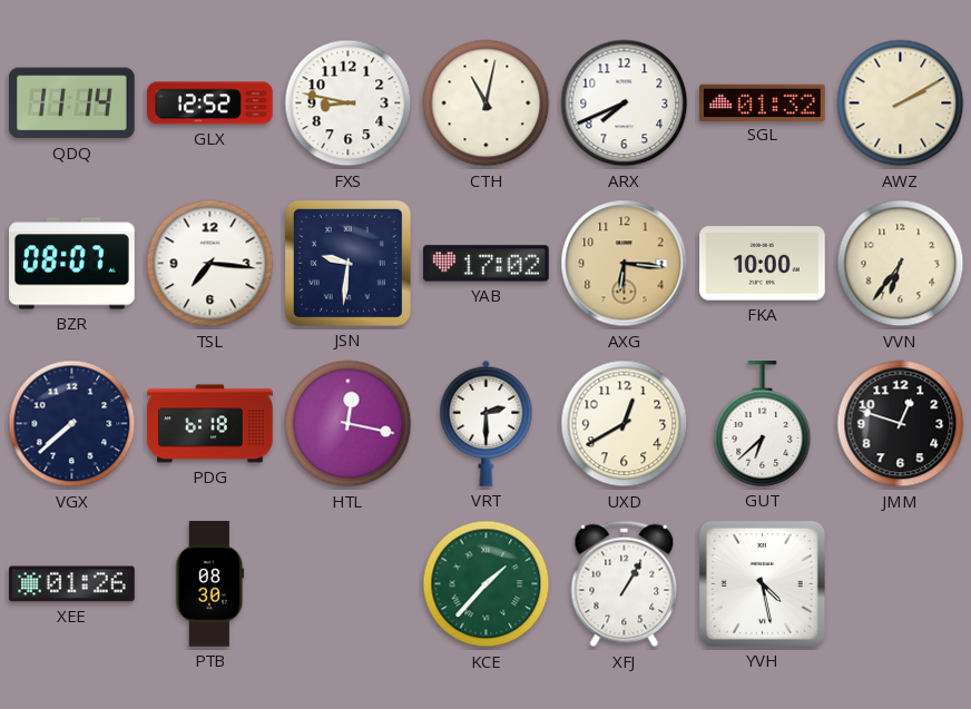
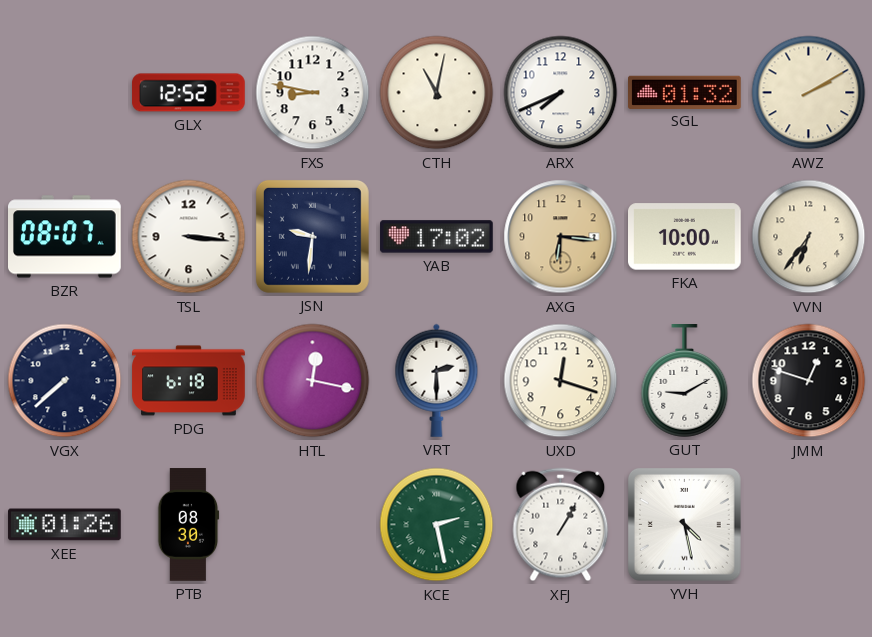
QDQ: 11:14 -> none
TSL: 7:16 -> 3:16
UXD: 12:40 -> 12:18
GUT: 6:38 -> 9:10
KCE: 1:37 -> 2:28
